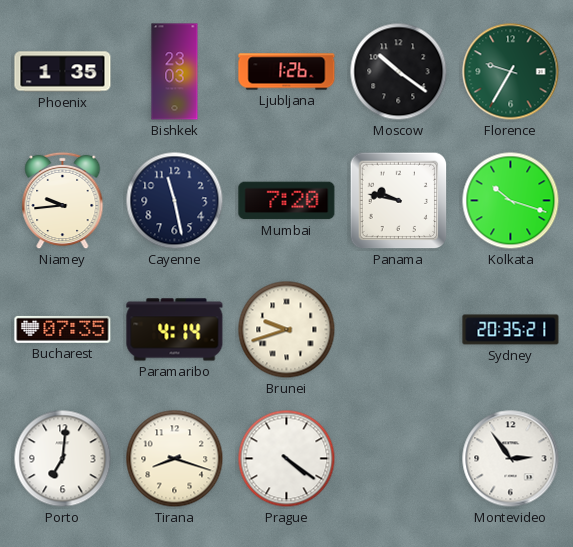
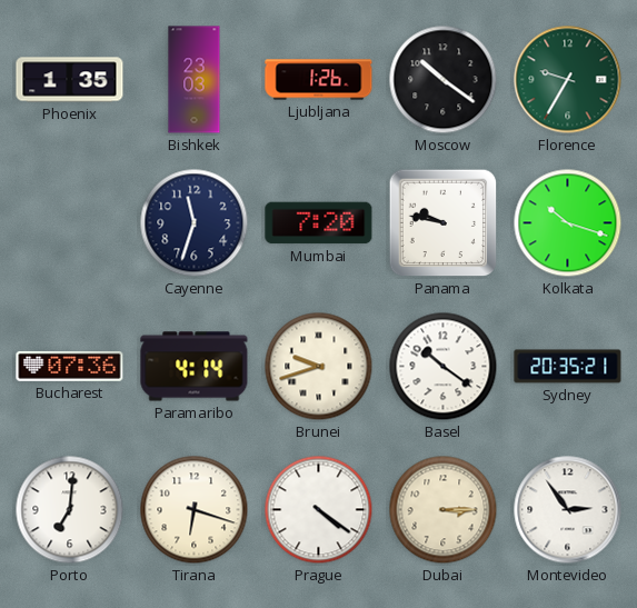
Niamey: 9:44 -> none
Cayenne: 11:28 -> 11:33
Bucharest: 07:35 -> 07:36
Basel: none -> 10:21
Tirana: 8:18 -> 6:18
Dubai: none -> 3:15
